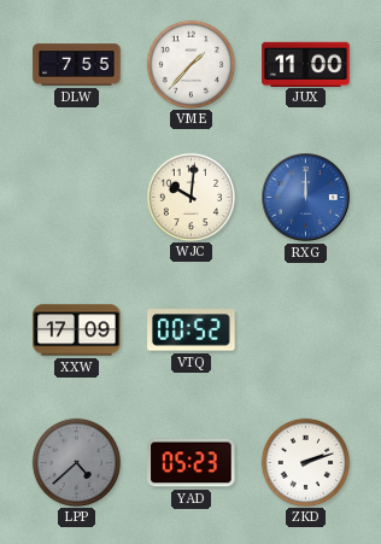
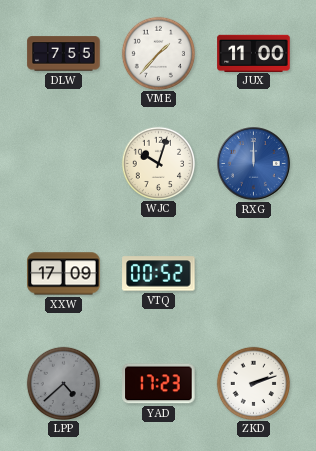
WJC: 10:01 -> 10:03
YAD: 05:23 -> 17:23
